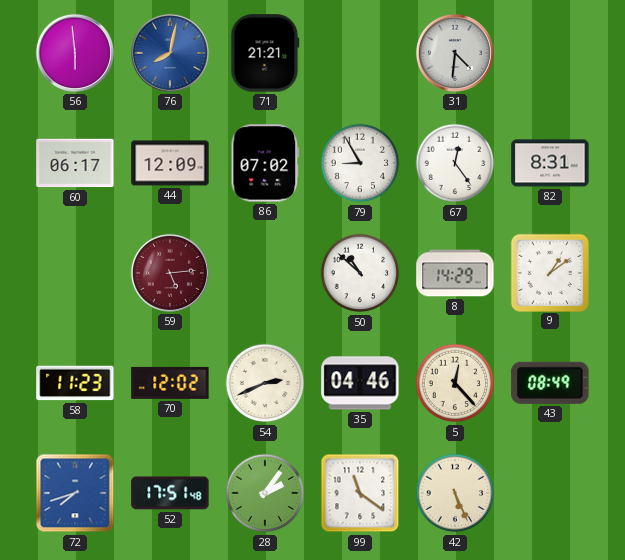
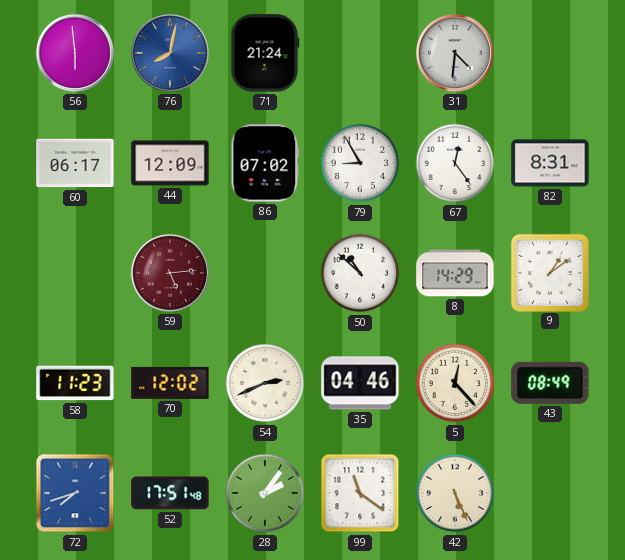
71: 21:21 -> 21:24
